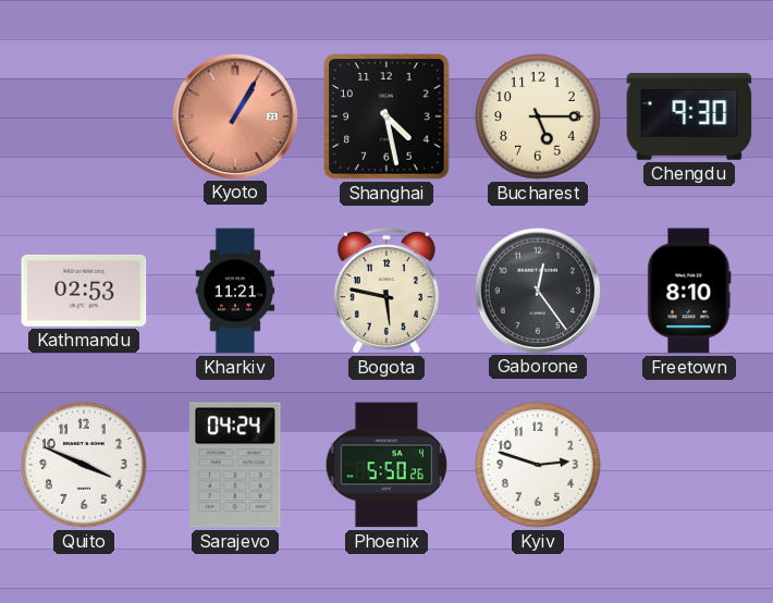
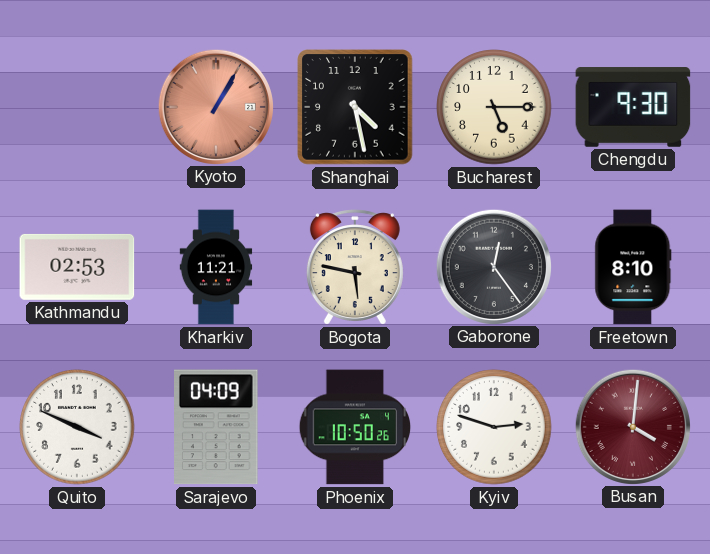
Sarajevo: 04:24 -> 04:09
Phoenix: 5:50 -> 10:50
Busan: none -> 4:01
